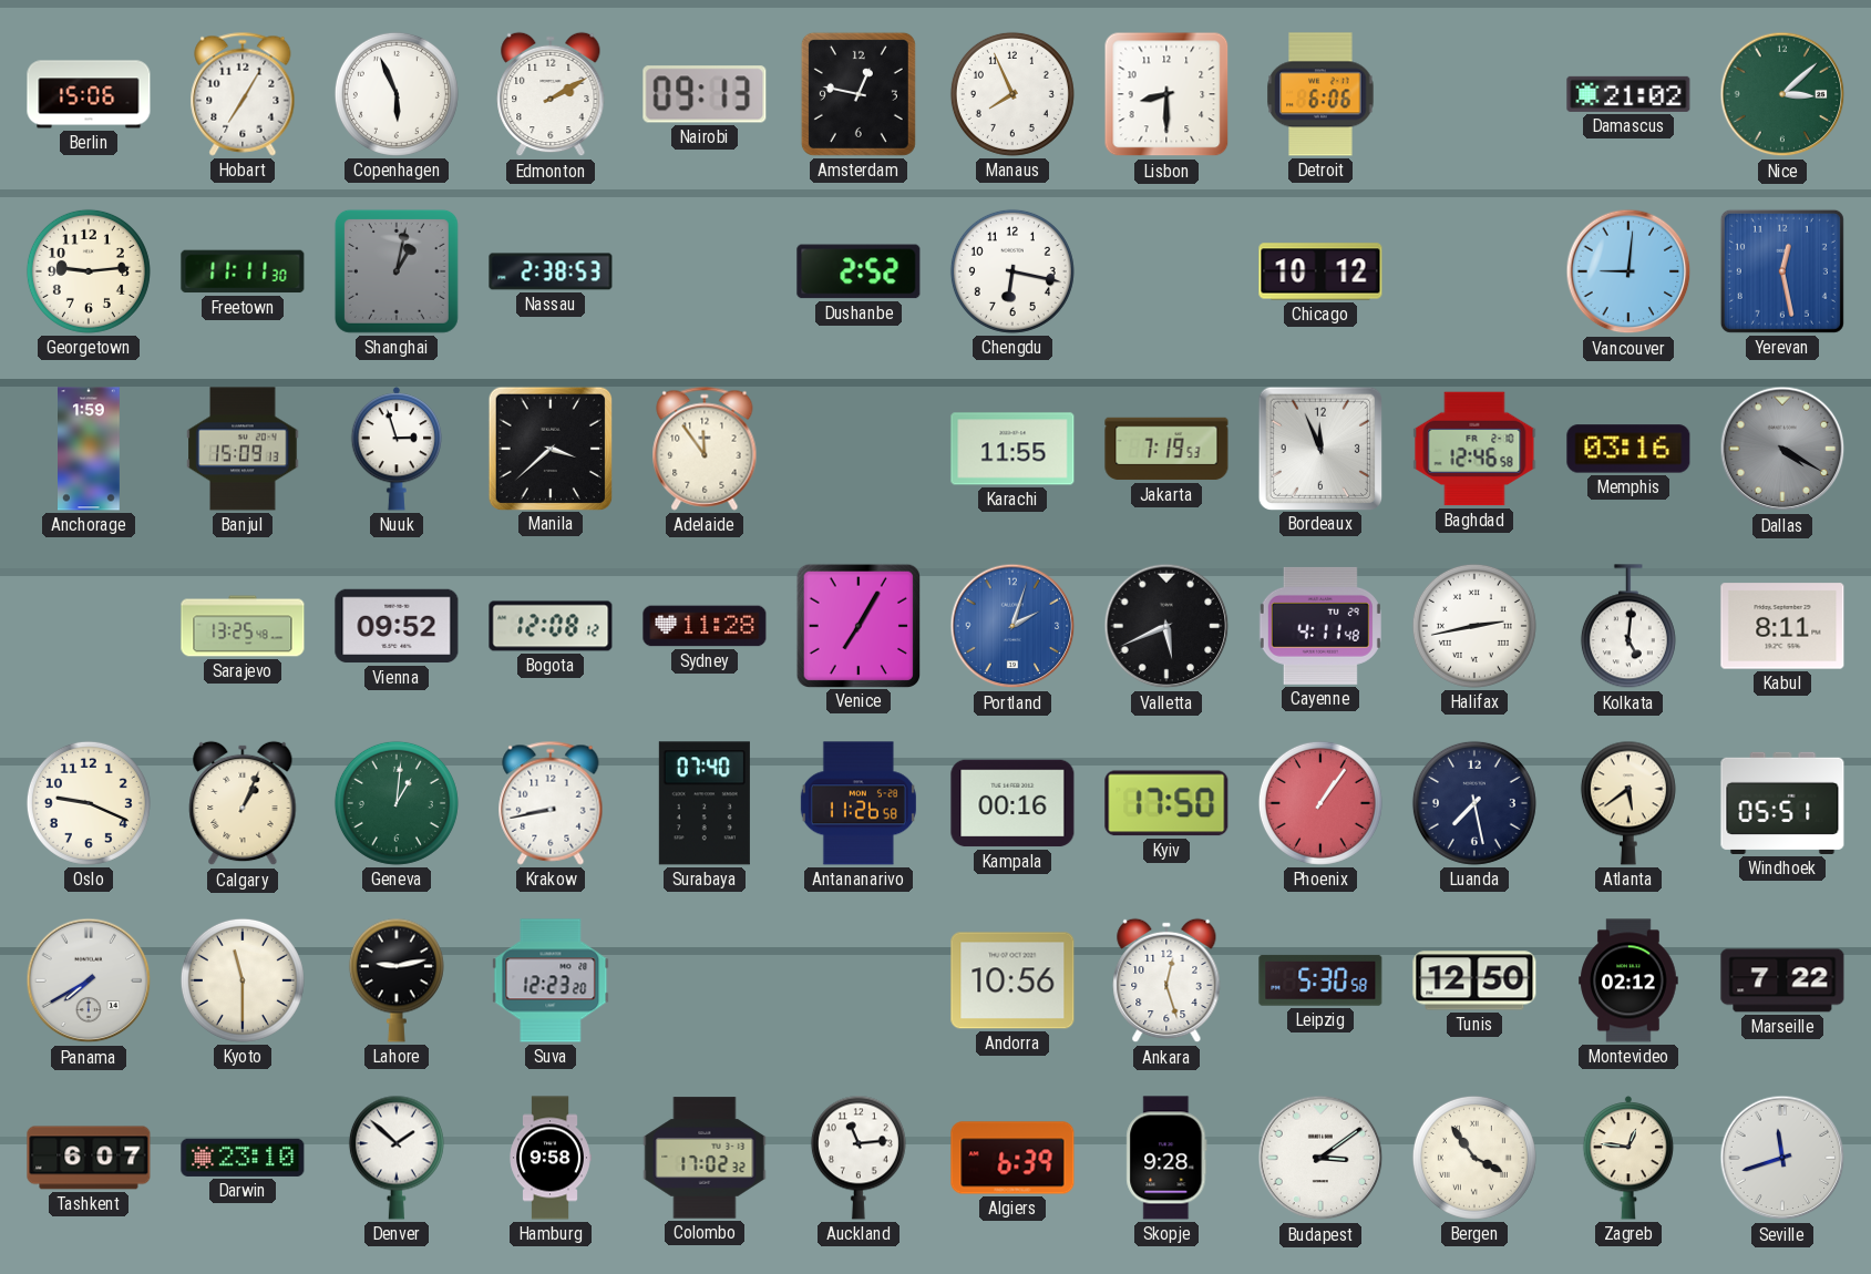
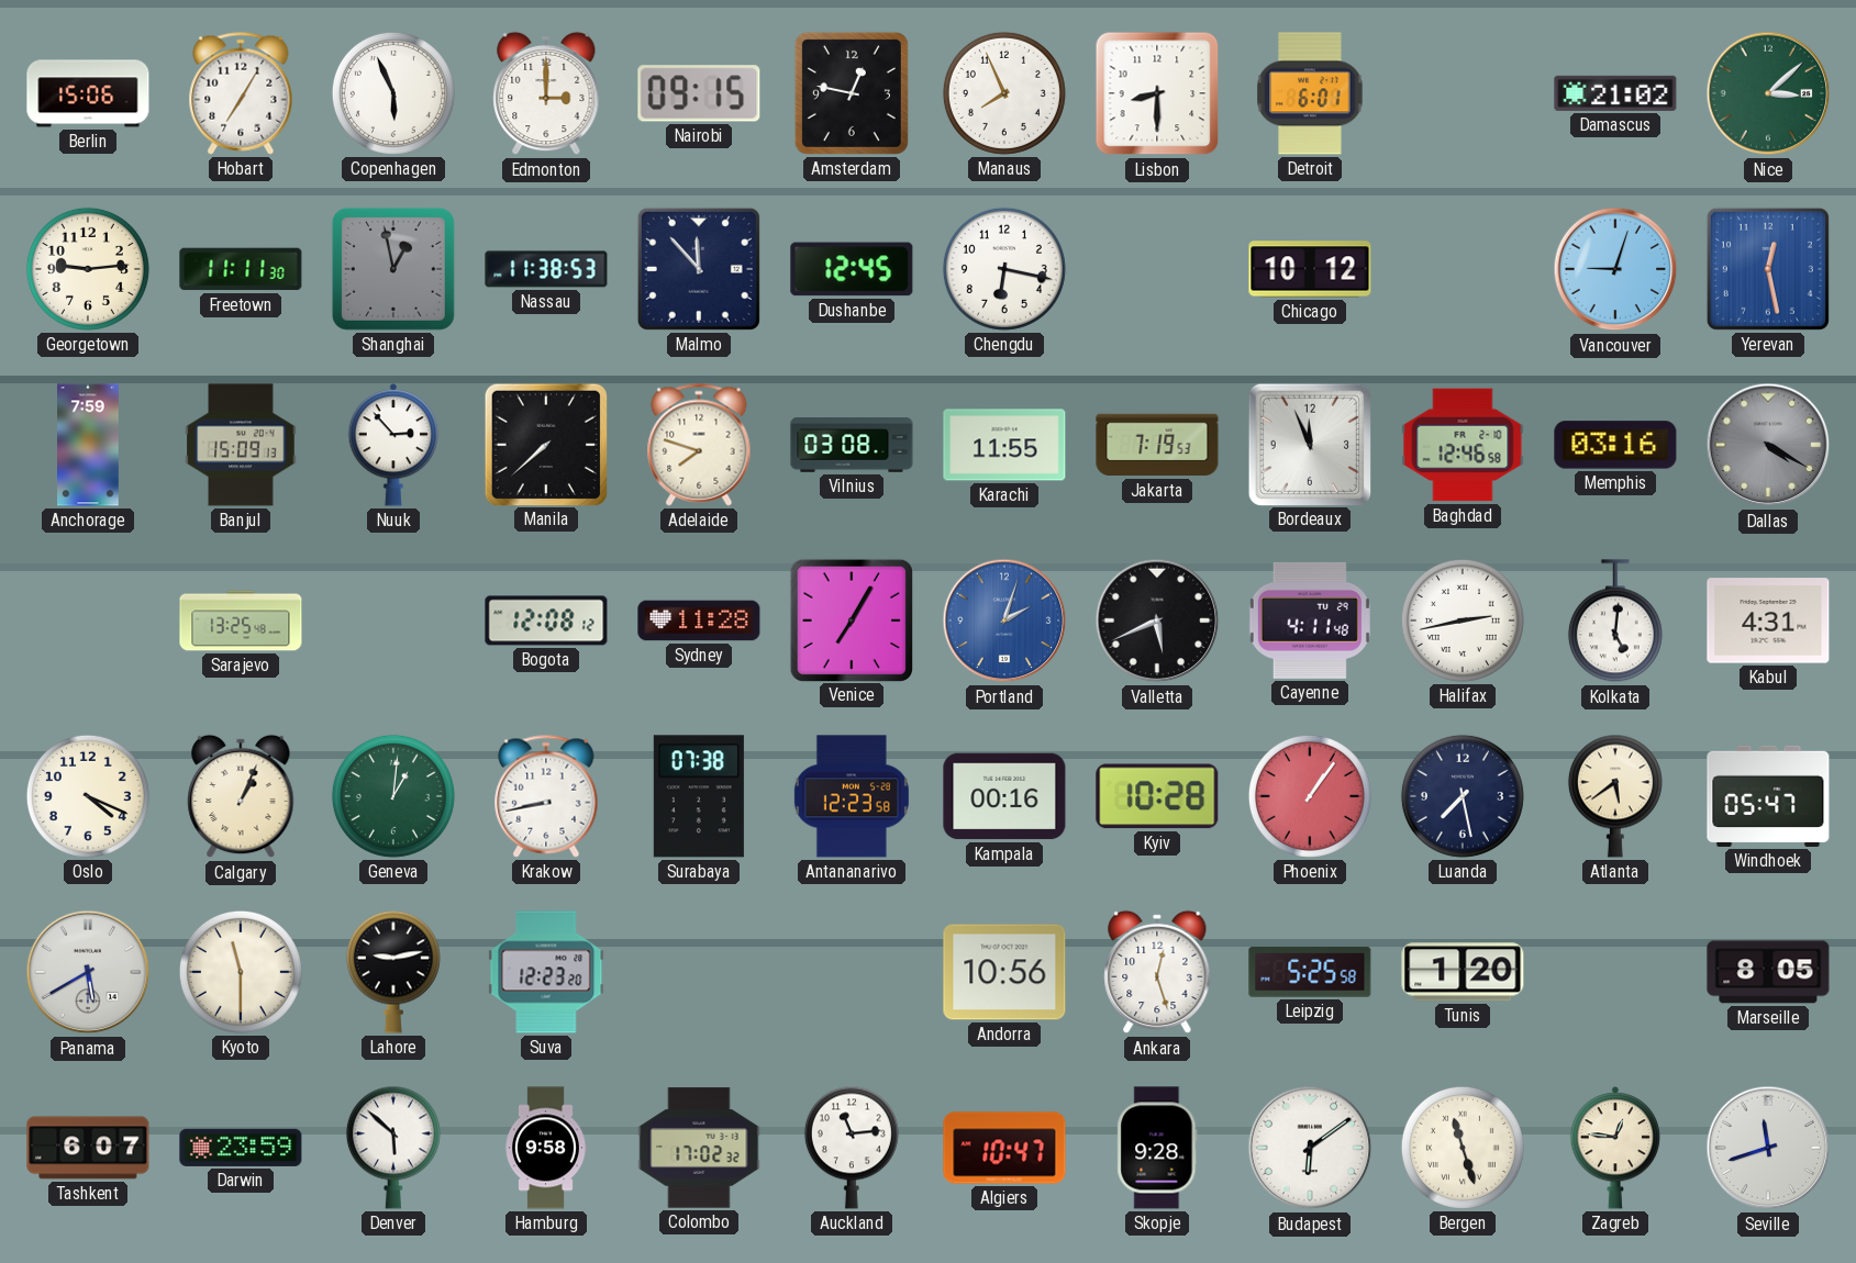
Edmonton: 2:10 -> 3:00
Nairobi: 09:13 -> 09:15
Detroit: 6:06 -> 6:01
Shanghai: 1:02 -> 12:58
Nassau: 2:38 -> 11:38
Malmo: none -> 11:53
Dushanbe: 2:52 -> 12:45
Vancouver: 9:01 -> 9:03
Anchorage: 1:59 -> 7:59
Nuuk: 2:57 -> 2:53
Manila: 3:38 -> 7:38
Adelaide: 11:54 -> 7:48
Vilnius: none -> 03:08
Vienna: 09:52 -> none
Kabul: 8:11 -> 4:31
Oslo: 9:19 -> 4:19
Surabaya: 07:40 -> 07:38
Antananarivo: 11:26 -> 12:23
Kyiv: 17:50 -> 10:28
Windhoek: 05:51 -> 05:47
Panama: 7:40 -> 5:40
Leipzig: 5:30 -> 5:25
Tunis: 12:50 -> 1:20
Montevideo: 02:12 -> none
Marseille: 7:22 -> 8:05
Darwin: 23:10 -> 23:59
Denver: 1:52 -> 5:52
Algiers: 6:39 -> 10:47
Budapest: 3:09 -> 6:09
Bergen: 3:54 -> 11:27
